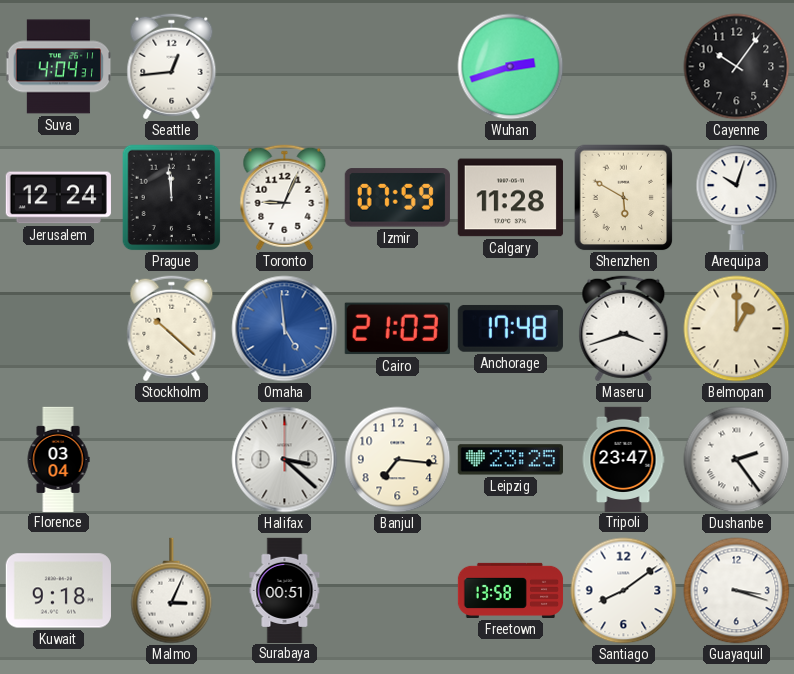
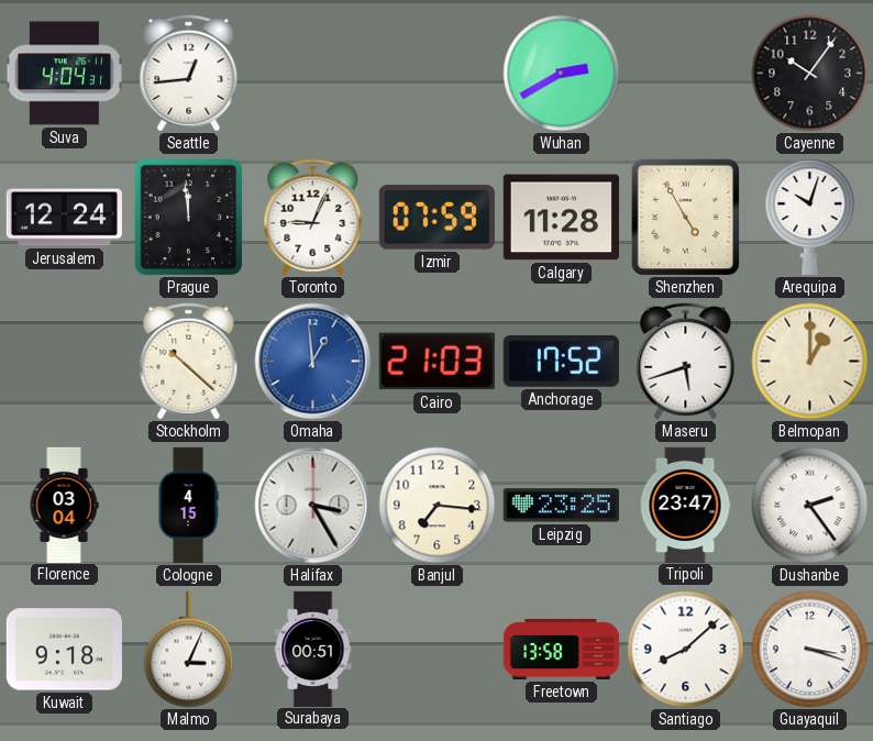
Wuhan: 2:42 -> 2:40
Shenzhen: 5:50 -> 4:55
Omaha: 4:59 -> 12:59
Anchorage: 17:48 -> 17:52
Maseru: 3:42 -> 5:42
Cologne: none -> 4:15
Halifax: 3:22 -> 3:25
Santiago: 8:09 -> 8:08
